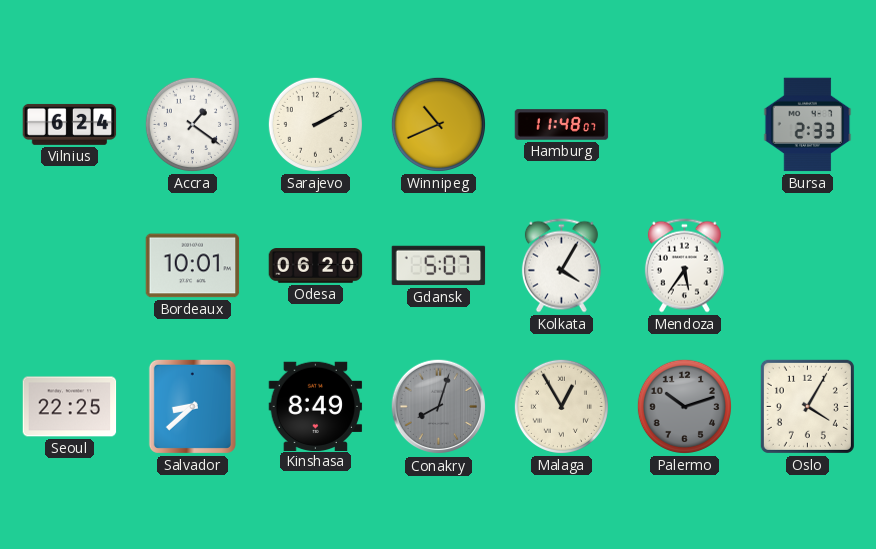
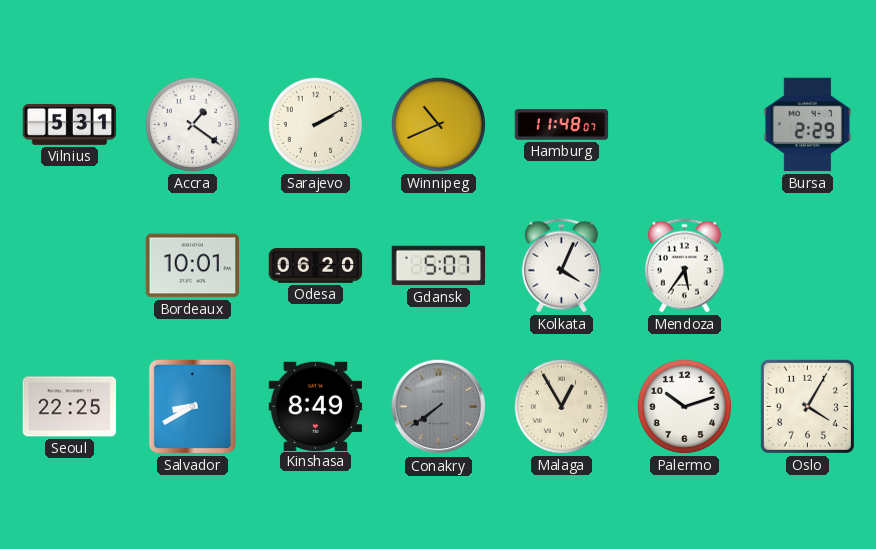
Vilnius: 6:24 -> 5:31
Bursa: 2:33 -> 2:29
Kolkata: 4:05 -> 4:04
Salvador: 8:38 -> 8:40
Conakry: 8:03 -> 7:39
Palermo dial: grey -> white
